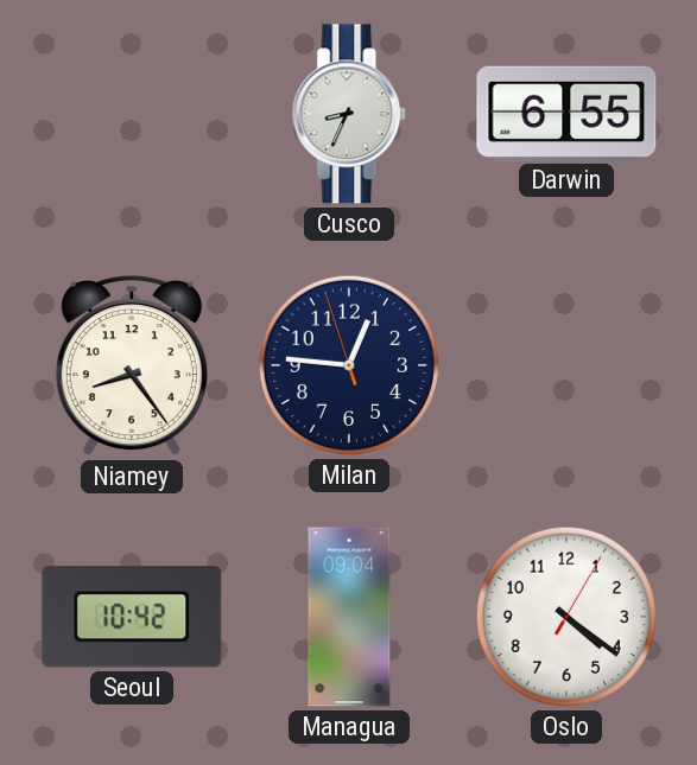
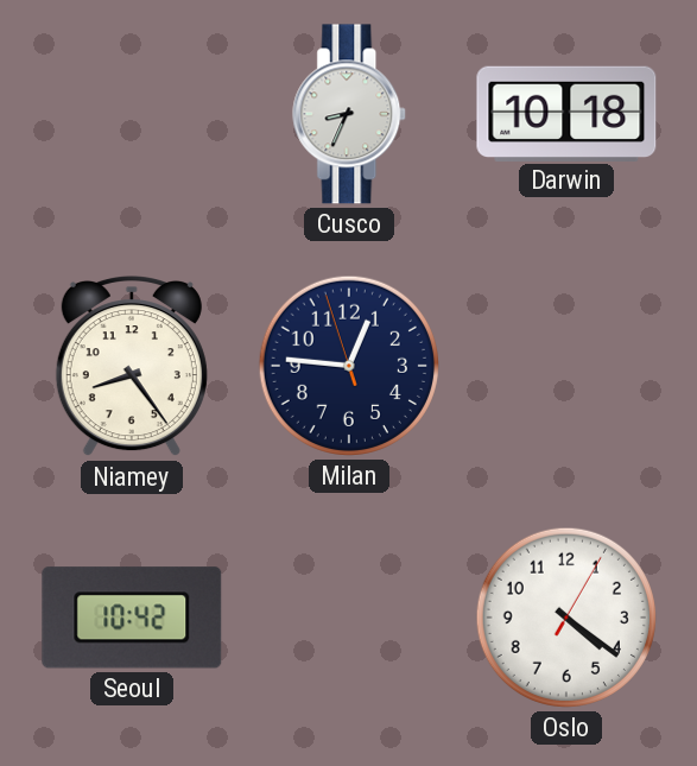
Darwin: 6:55 -> 10:18
Managua: 09:04 -> none
